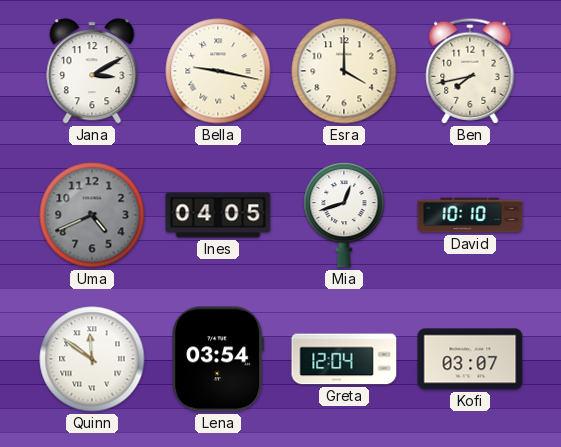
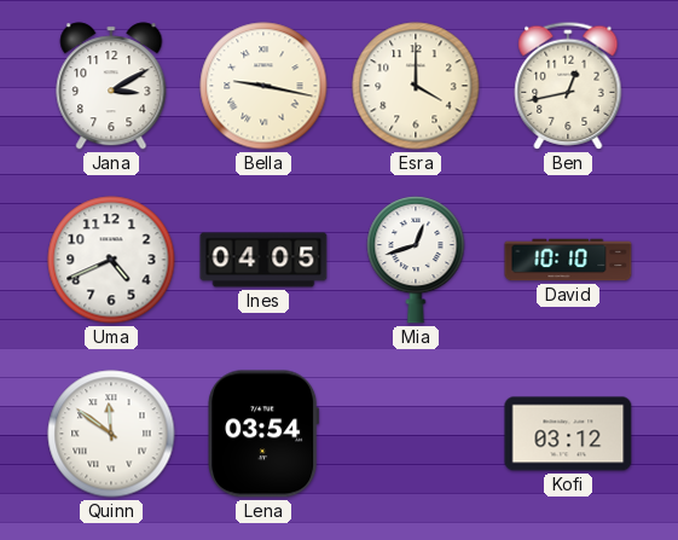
Ben: 7:43 -> 12:43
Uma dial: grey -> white
Greta: 12:04 -> none
Kofi: 03:07 -> 03:12
